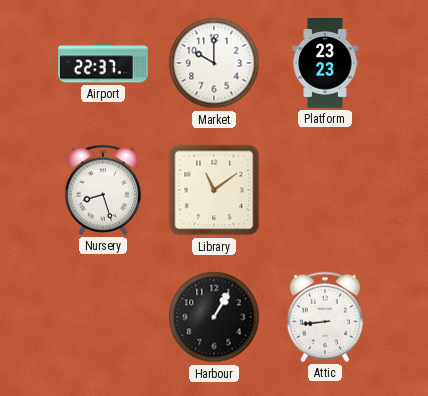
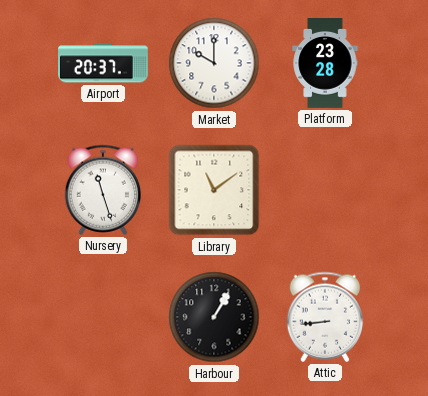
Airport: 22:37 -> 20:37
Platform: 23:23 -> 23:28
Nursery: 8:27 -> 11:27
